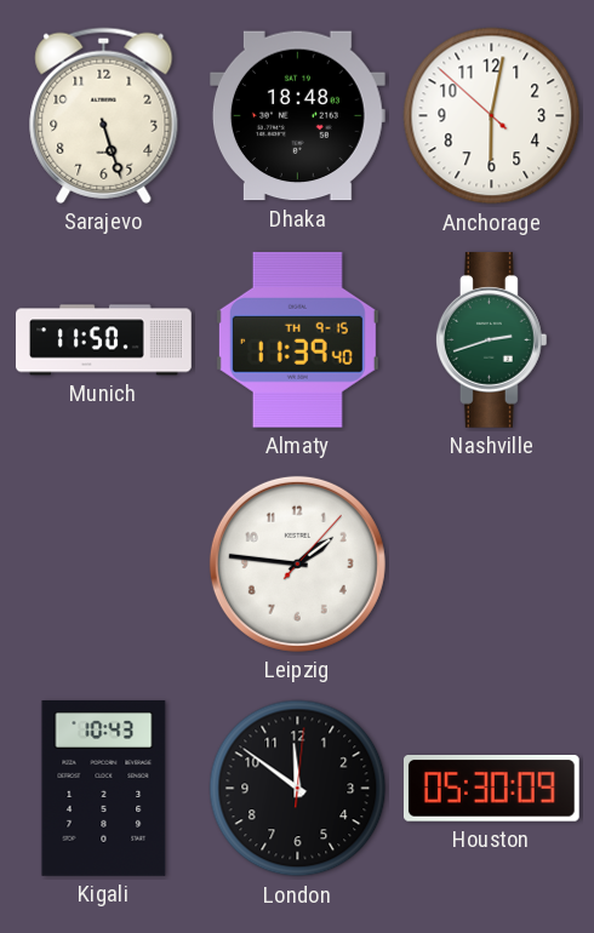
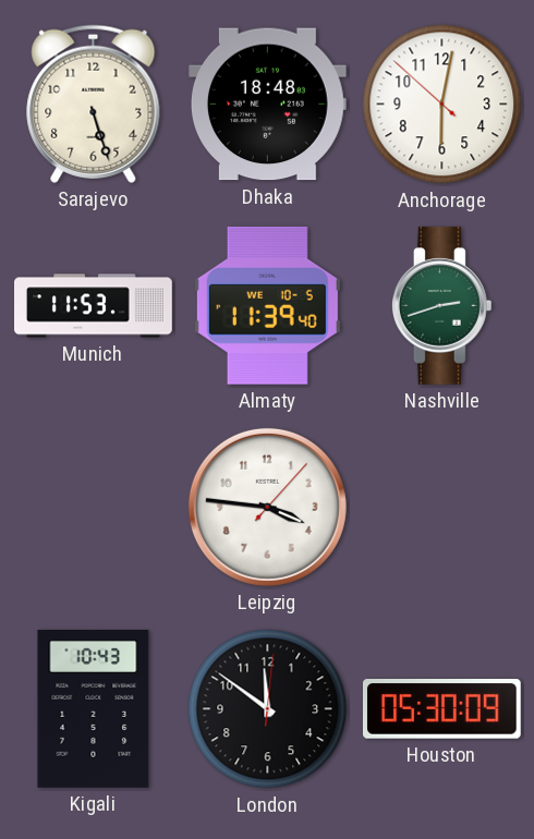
Munich: 11:50 -> 11:53
Almaty date: TH 9-15 -> WE 10-5
Leipzig: 1:46 -> 3:46
